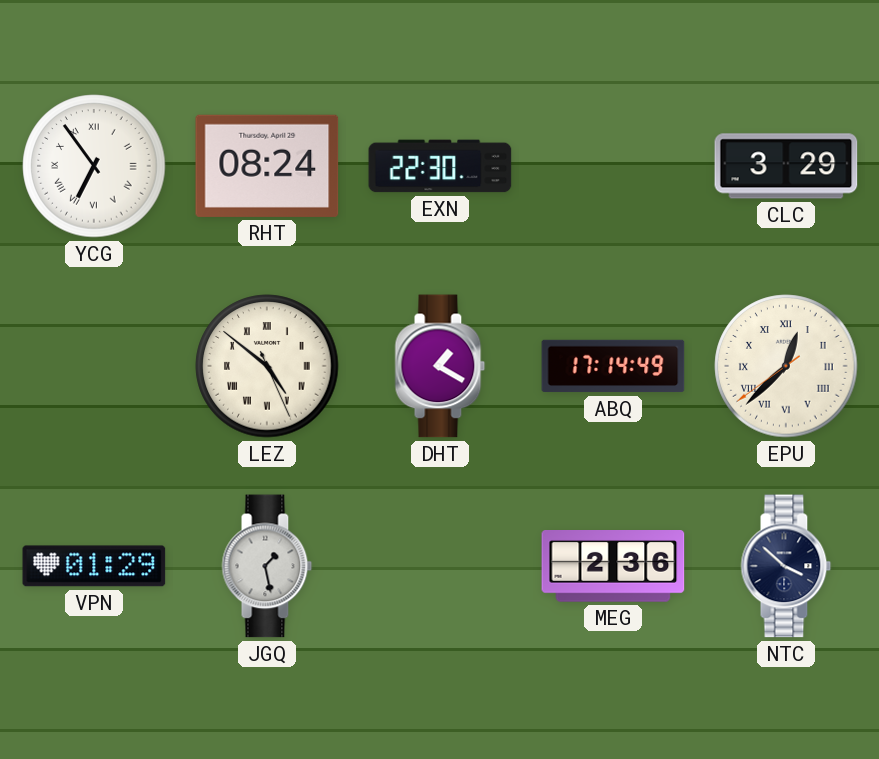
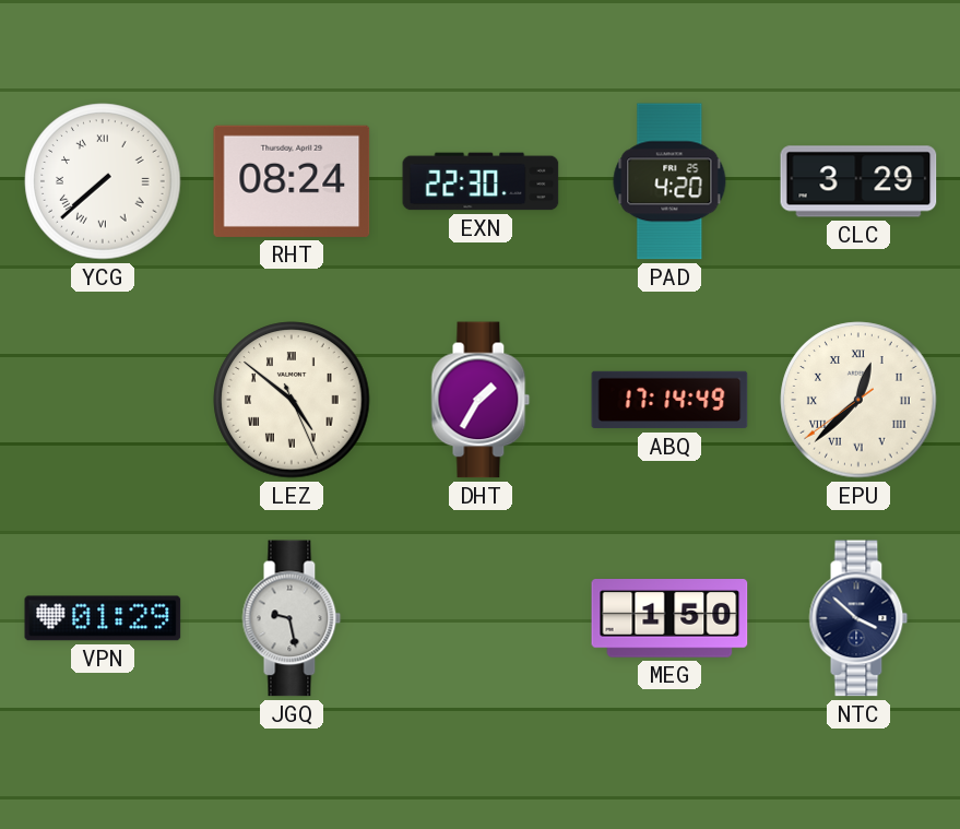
YCG: 6:54 -> 7:38
PAD: none -> 4:20
DHT: 1:20 -> 1:35
JGQ: 1:28 -> 9:28
MEG: 2:36 -> 1:50
